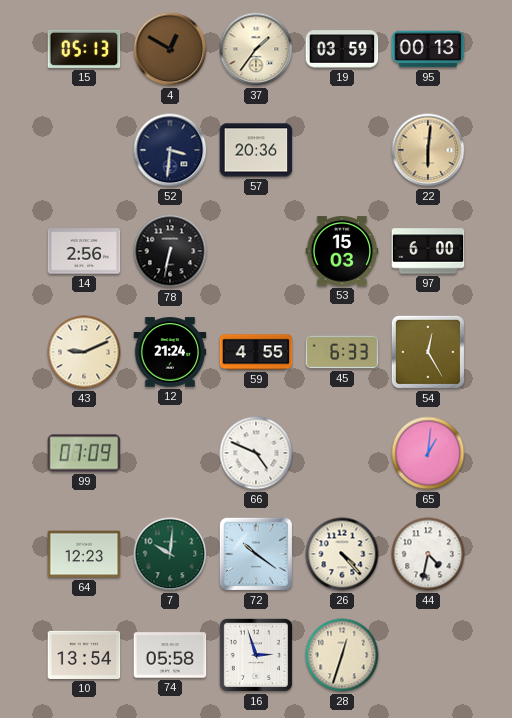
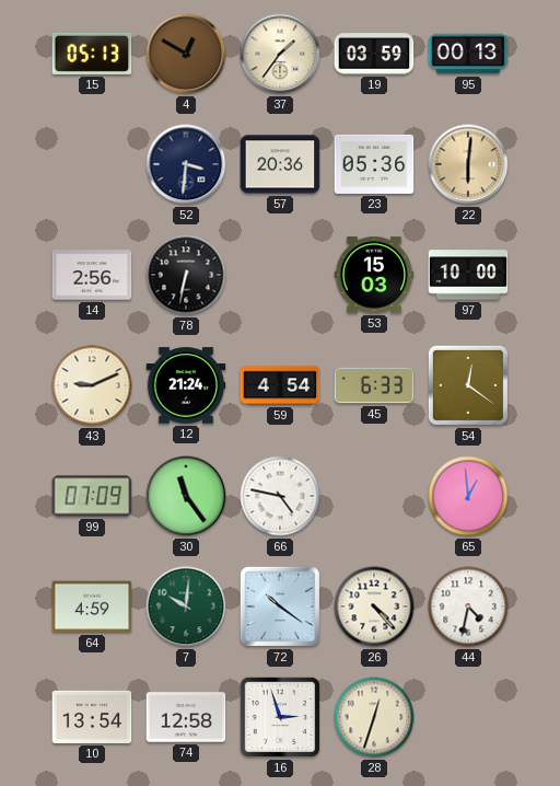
23: none -> 05:36
97: 6:00 -> 10:00
59: 4:55 -> 4:54
54: 12:25 -> 12:21
30: none -> 11:24
66: 4:49 -> 4:47
65: 1:01 -> 12:59
64: 12:23 -> 4:59
74: 05:58 -> 12:58
